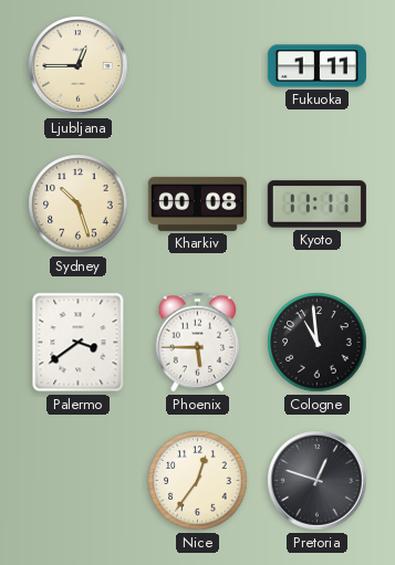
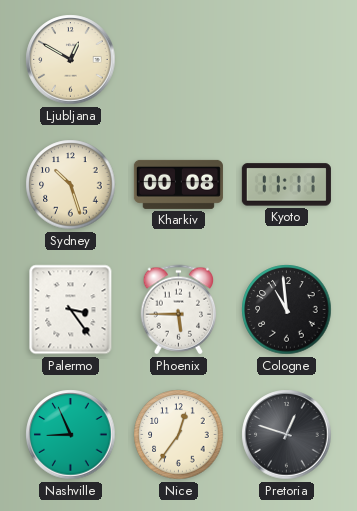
Ljubljana: 12:45 -> 12:50
Fukuoka: 1:11 -> none
Palermo: 3:39 -> 3:24
Nashville: none -> 8:56
